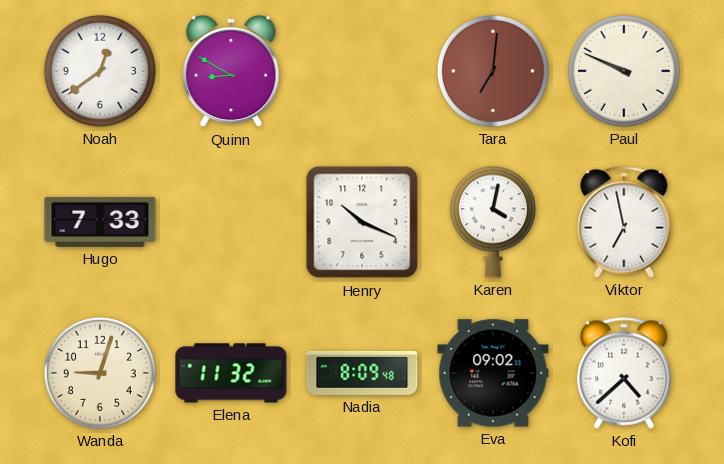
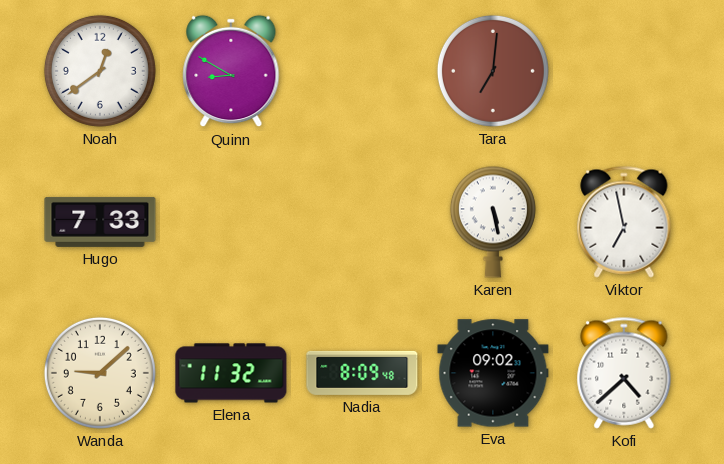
Paul: 9:49 -> none
Henry: 10:19 -> none
Karen: 4:02 -> 5:28
Wanda: 9:03 -> 9:08
